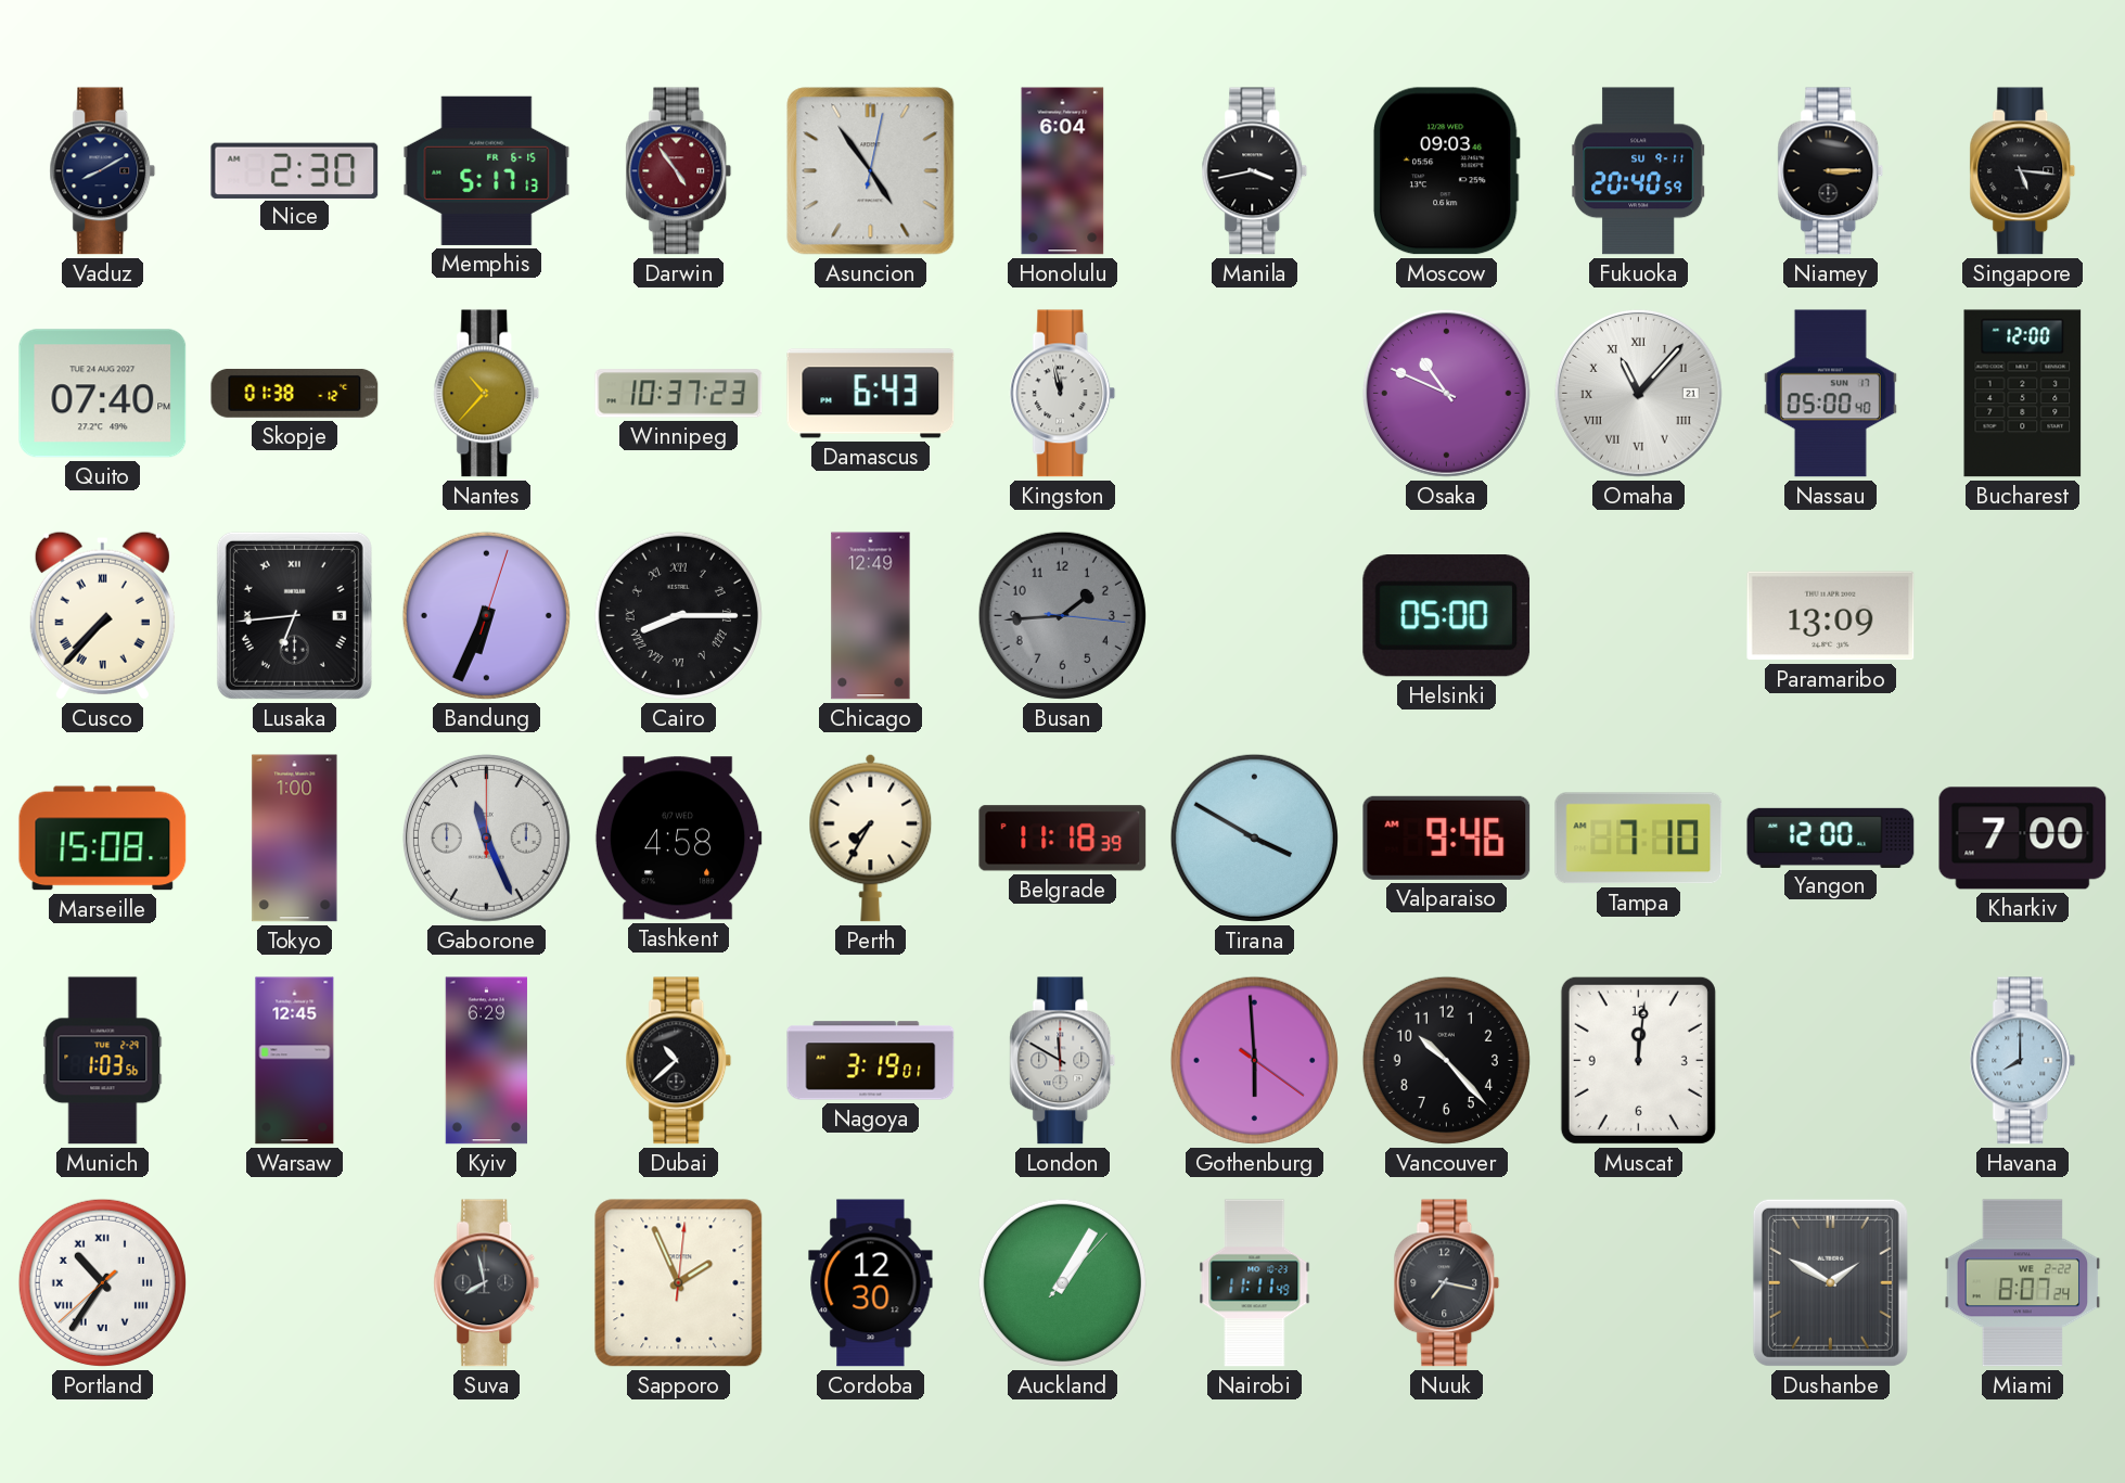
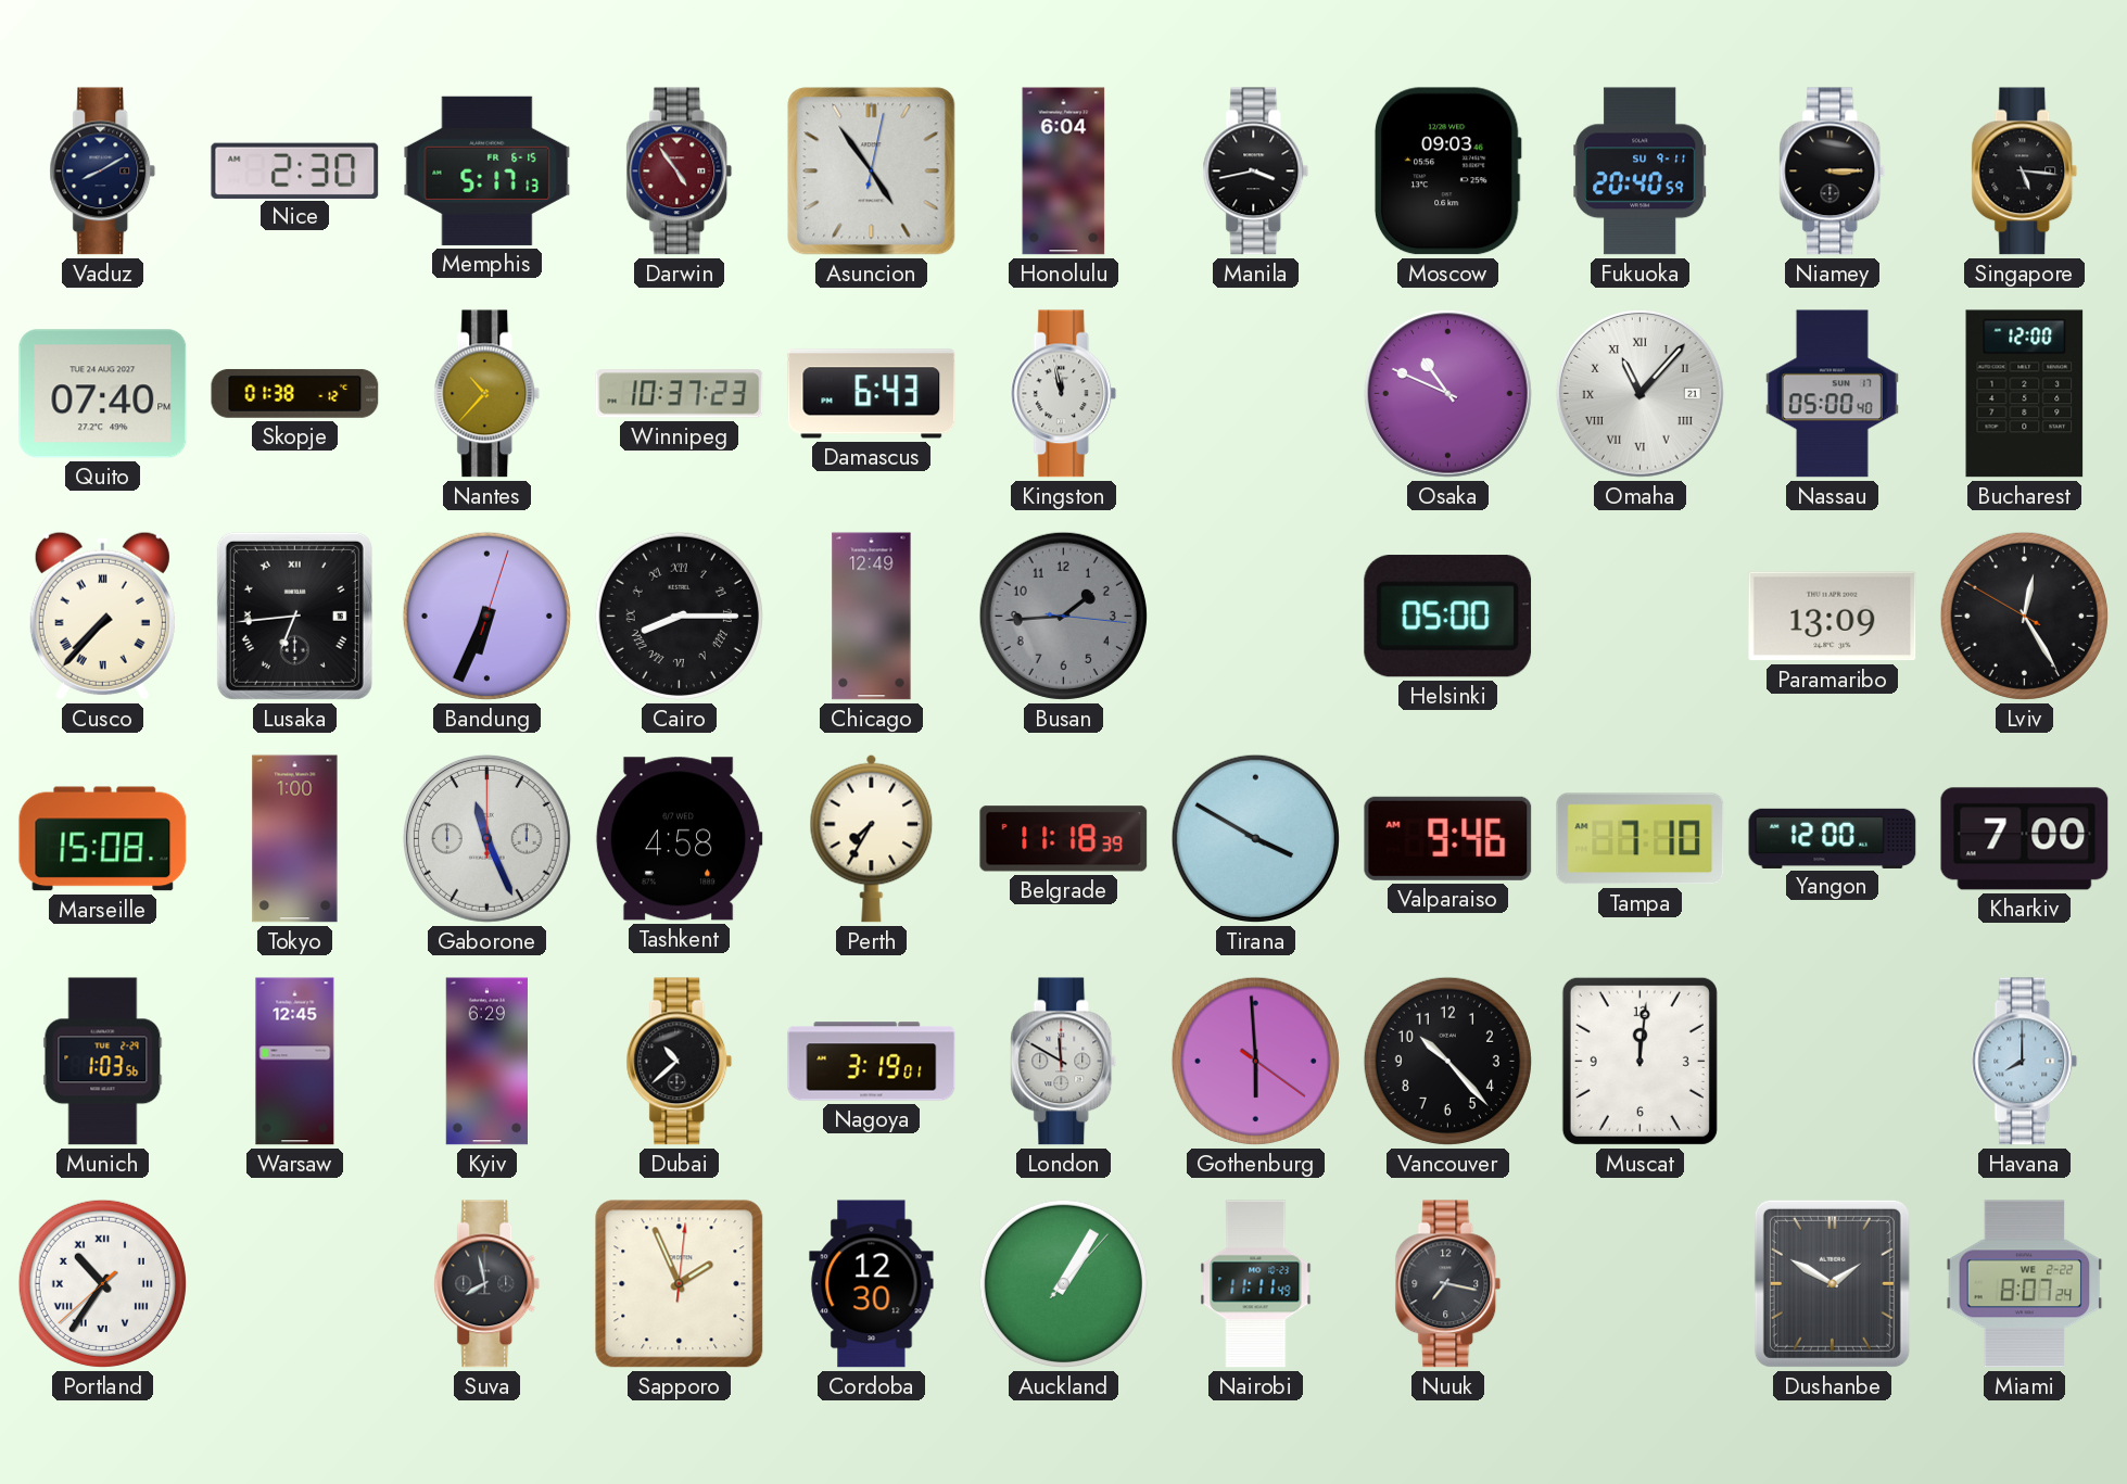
Lviv: none -> 12:24
